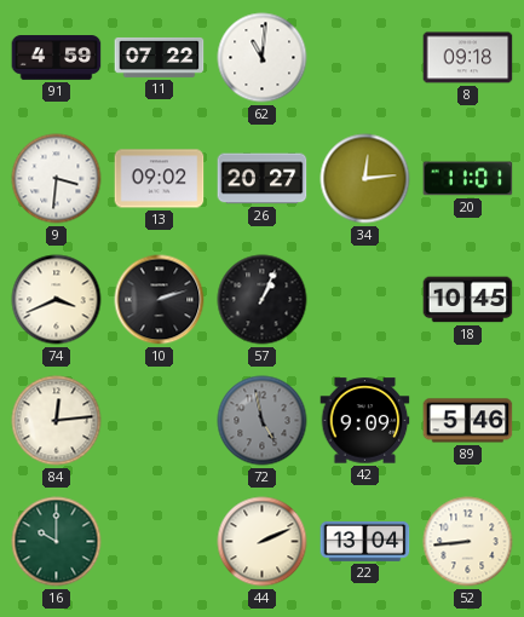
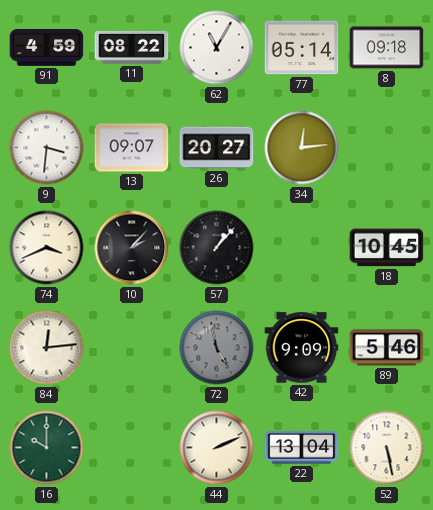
11: 07:22 -> 08:22
62: 11:01 -> 11:05
77: none -> 05:14
13: 09:02 -> 09:07
20: 11:01 -> none
10: 2:12 -> 2:07
57: 1:04 -> 1:07
52: 8:44 -> 5:28
